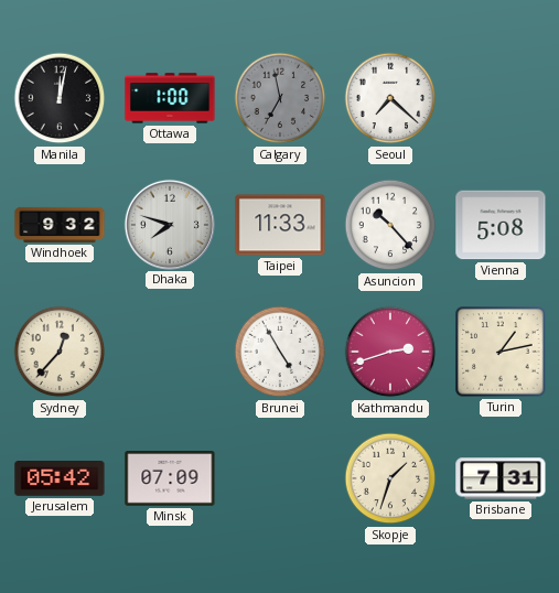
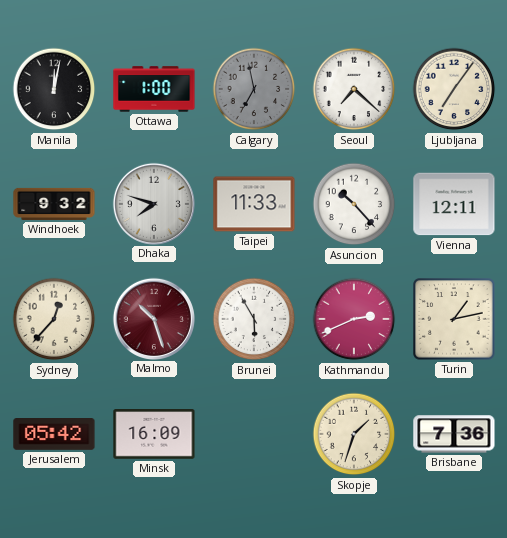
Ljubljana: none -> 7:06
Vienna: 5:08 -> 12:11
Malmo: none -> 10:27
Brunei: 4:55 -> 5:55
Kathmandu: 2:42 -> 2:41
Minsk: 07:09 -> 16:09
Brisbane: 7:31 -> 7:36
